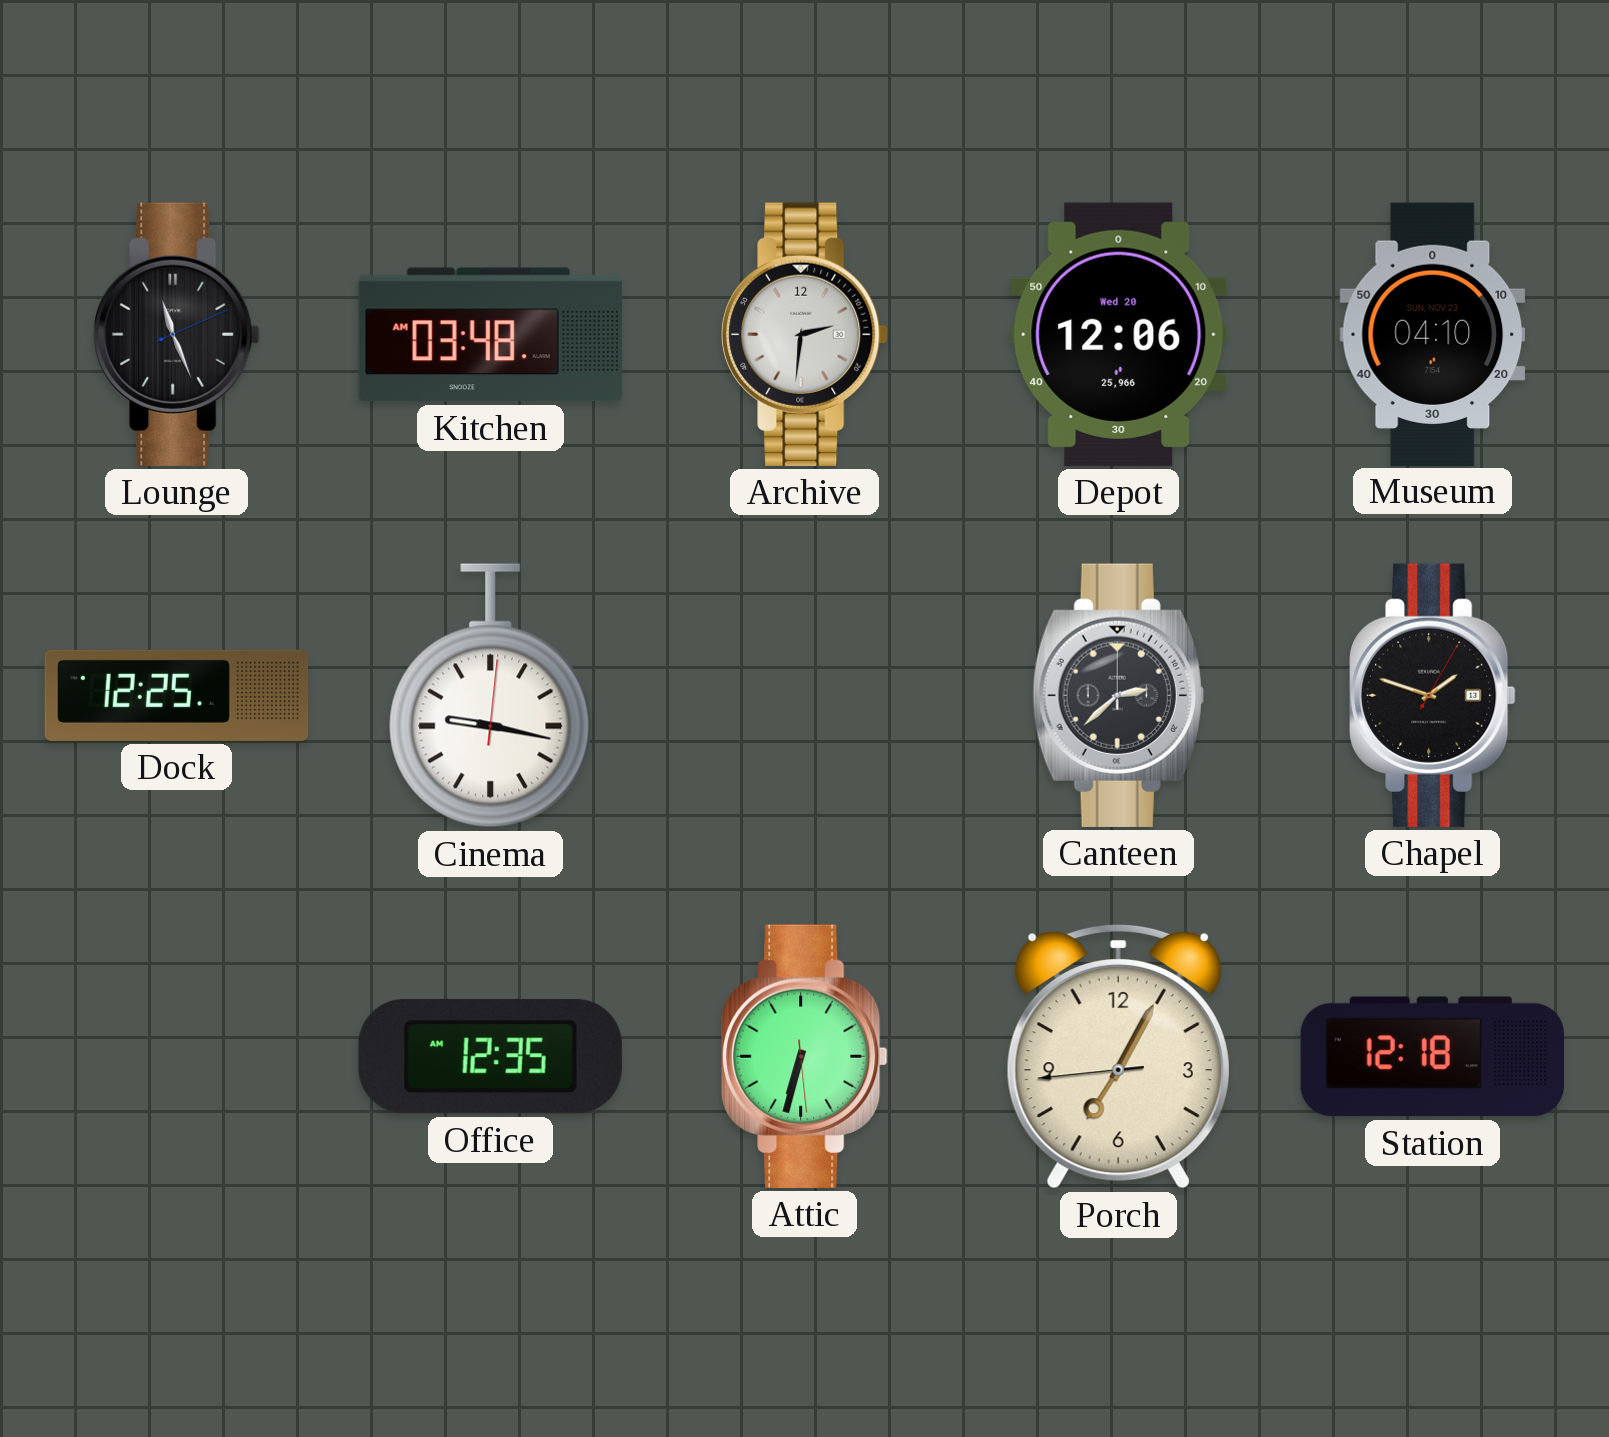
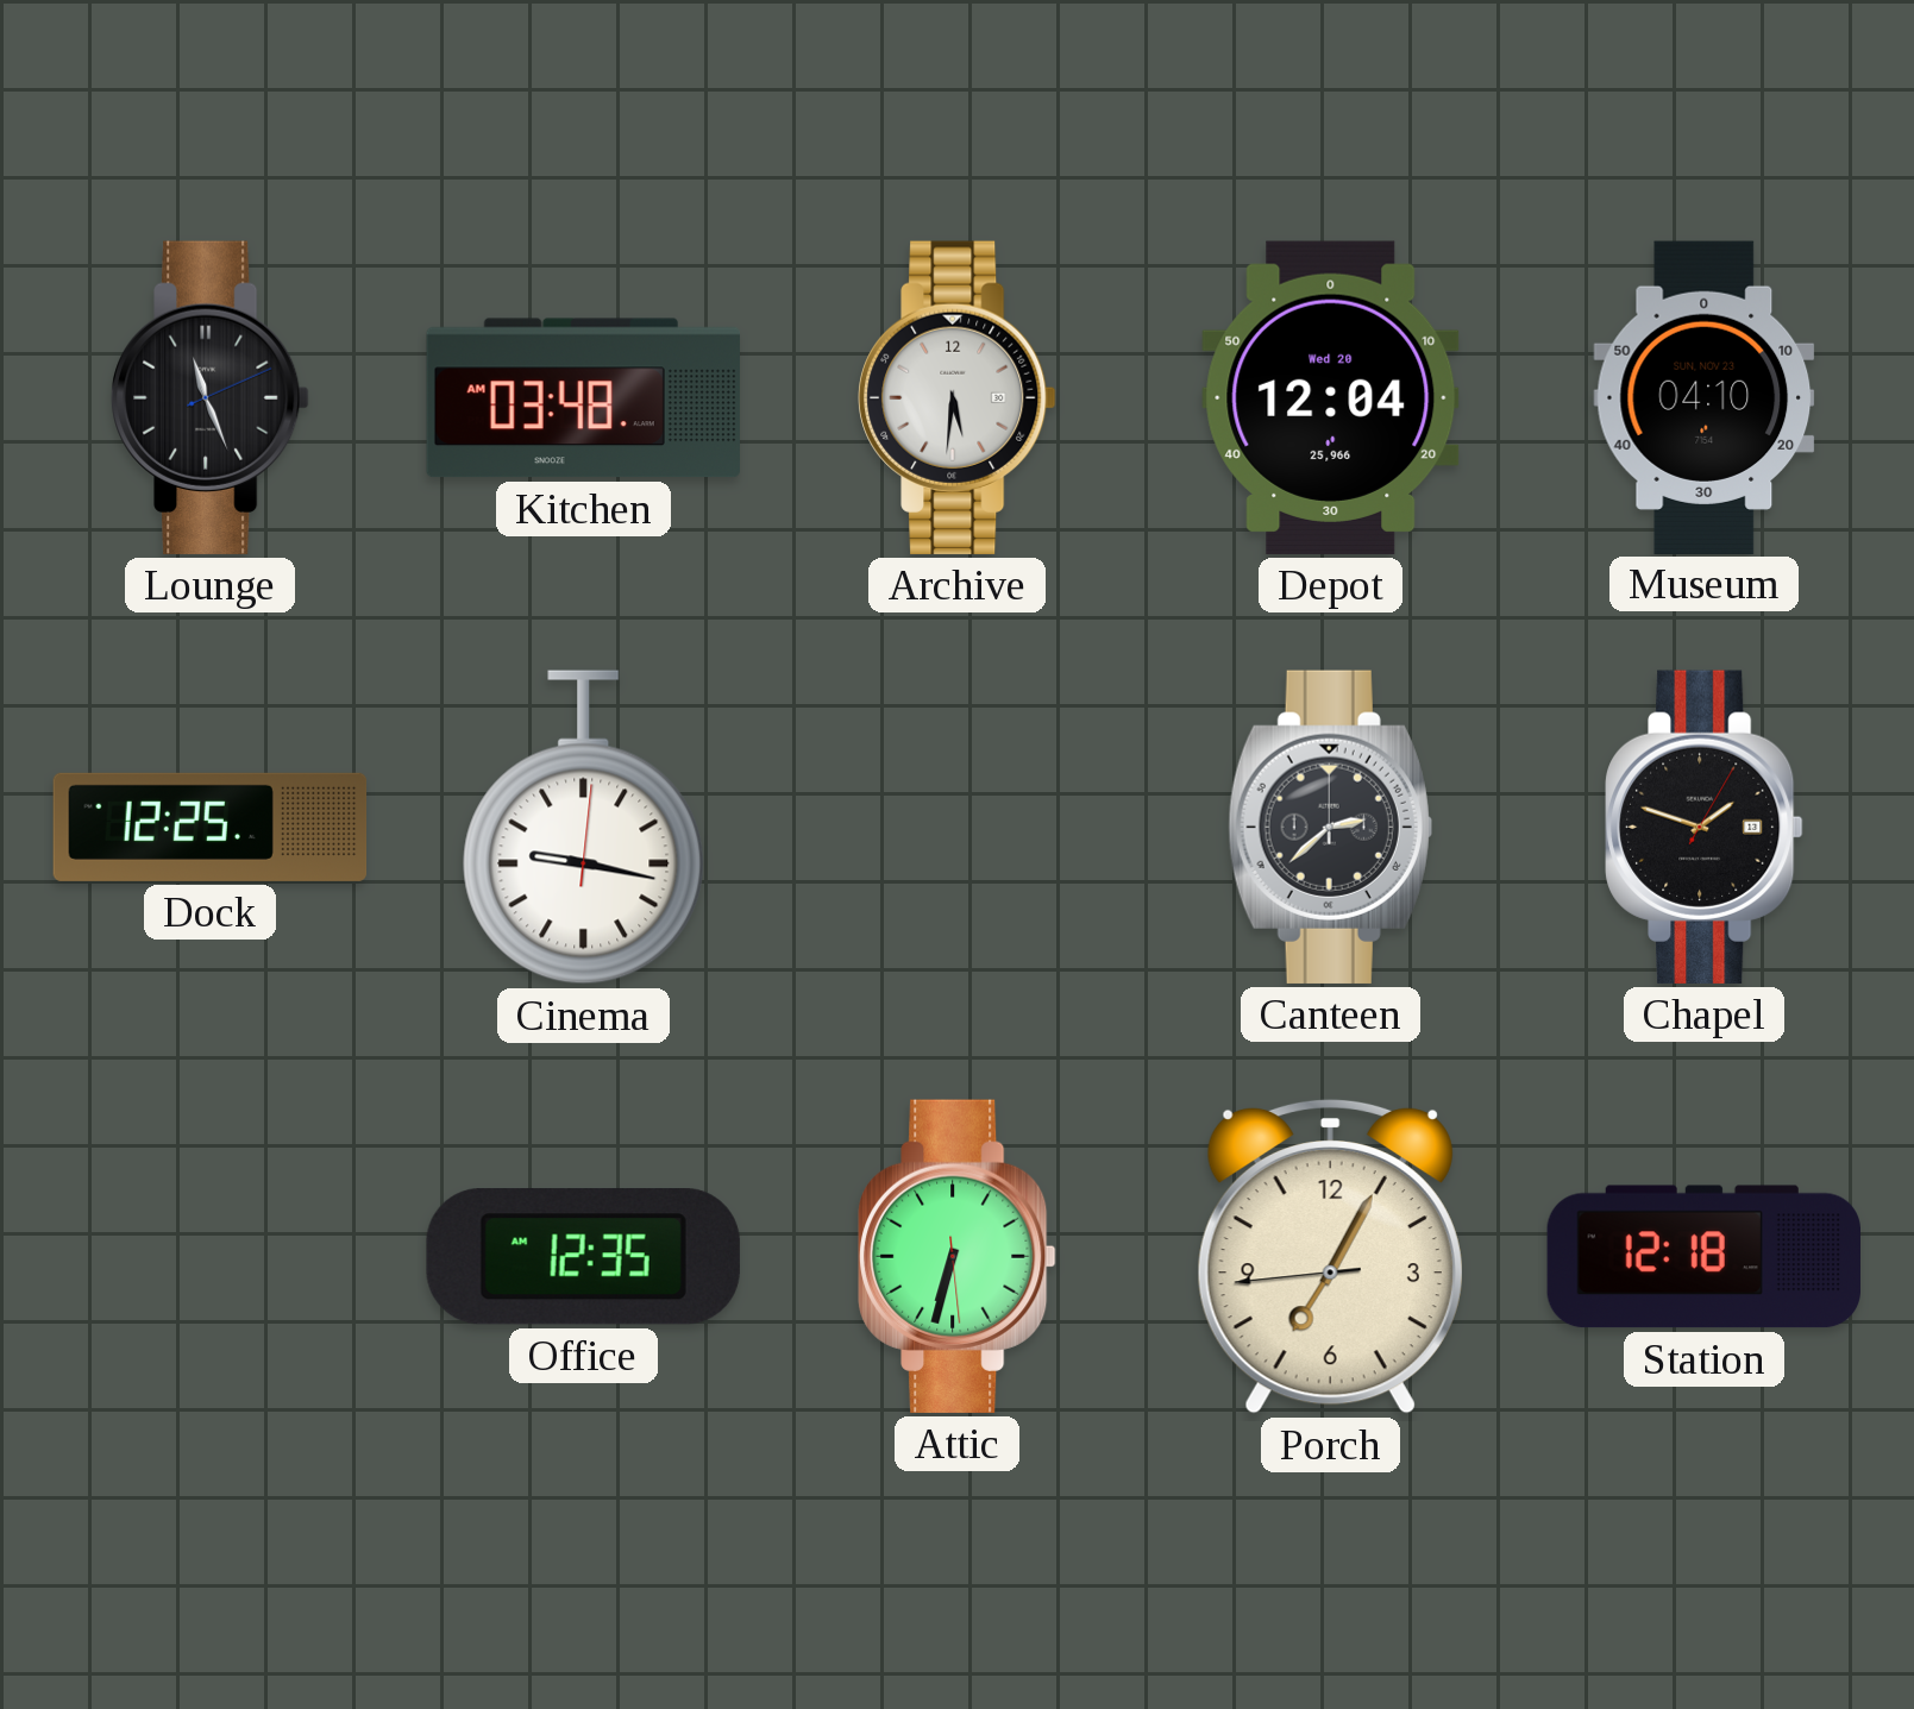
Archive: 2:31 -> 5:31
Depot: 12:06 -> 12:04
